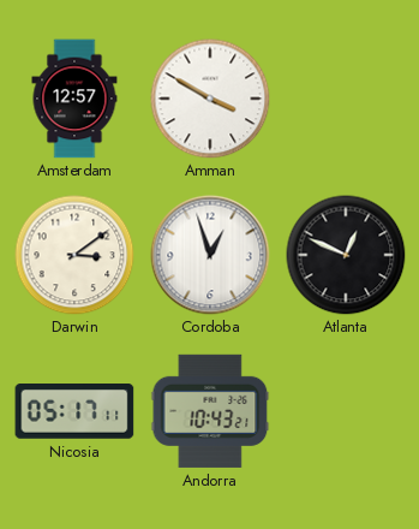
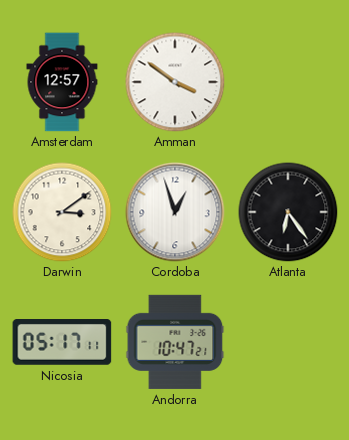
Amman: 3:50 -> 3:51
Atlanta: 12:49 -> 6:24
Andorra: 10:43 -> 10:47
